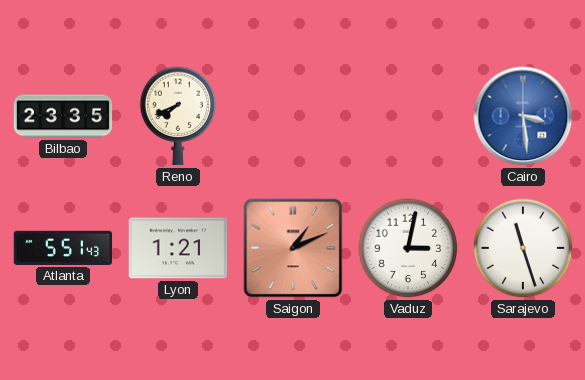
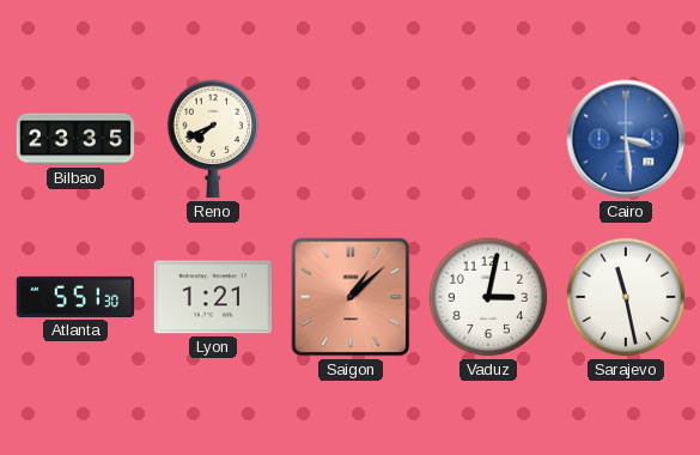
Atlanta: 5:51:43 -> 5:51:30
Saigon: 1:11 -> 1:08
Sarajevo: 11:27 -> 11:28
